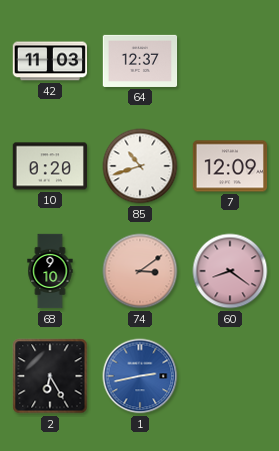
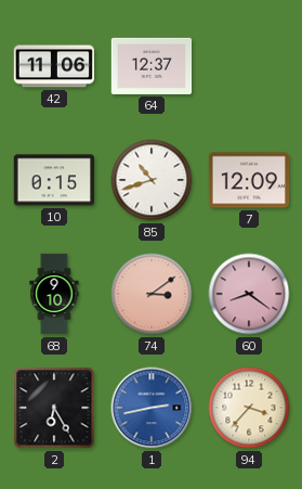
42: 11:03 -> 11:06
10: 0:20 -> 0:15
94: none -> 3:37
